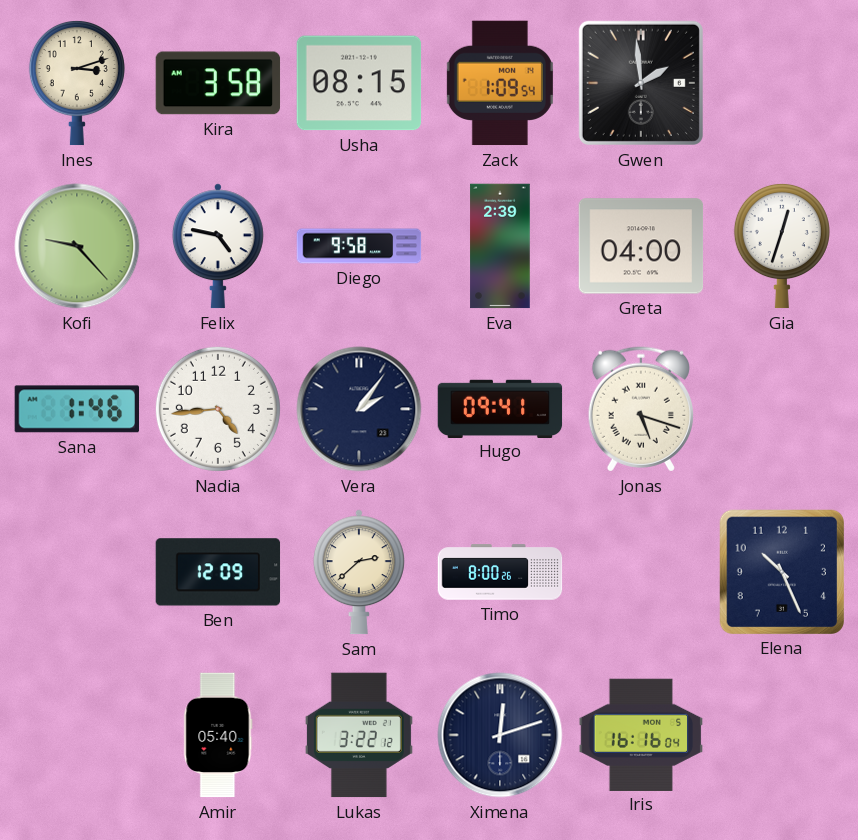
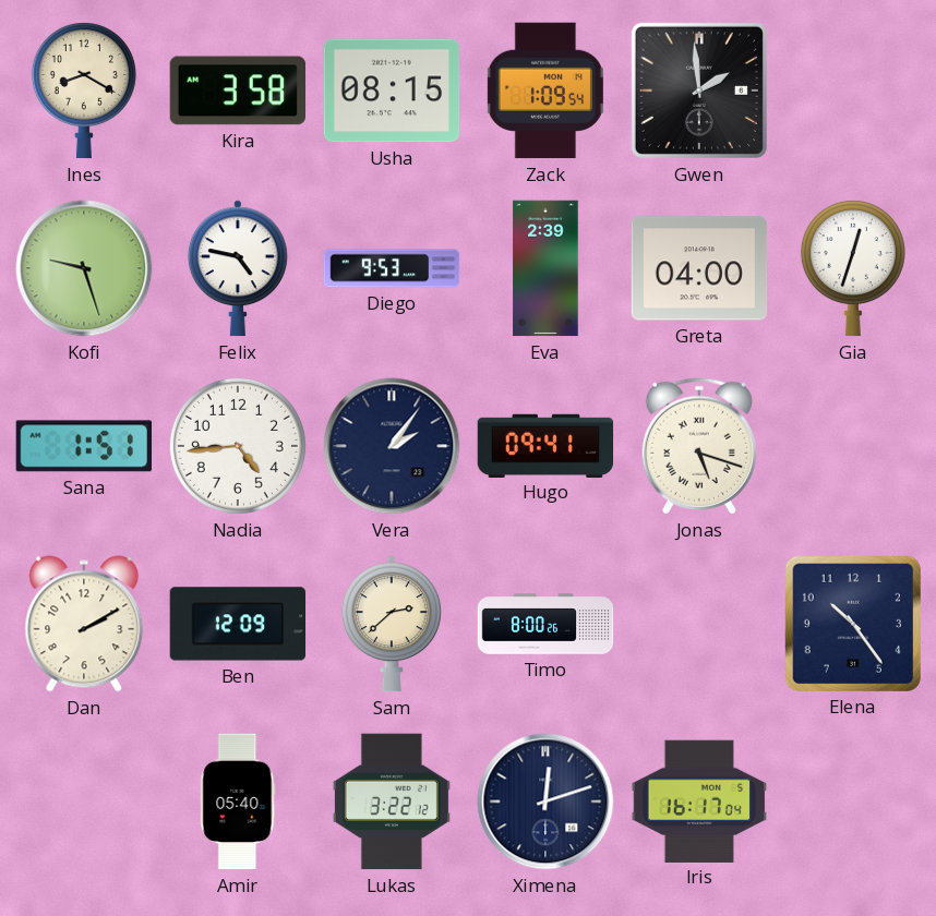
Ines: 3:12 -> 8:20
Kofi: 9:23 -> 9:27
Diego: 9:58 -> 9:53
Sana: 1:46 -> 1:51
Dan: none -> 2:10
Elena: 10:26 -> 10:24
Iris: 16:16 -> 16:17
